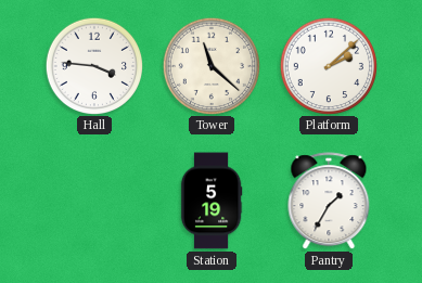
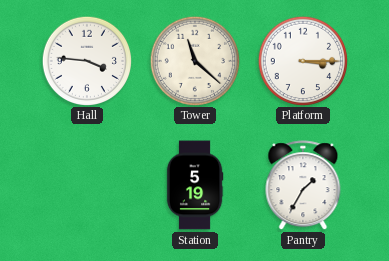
Platform: 2:08 -> 3:15
